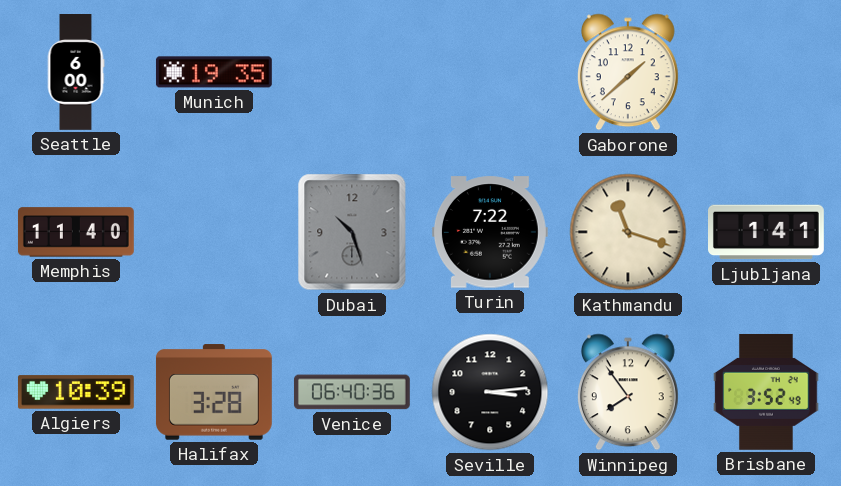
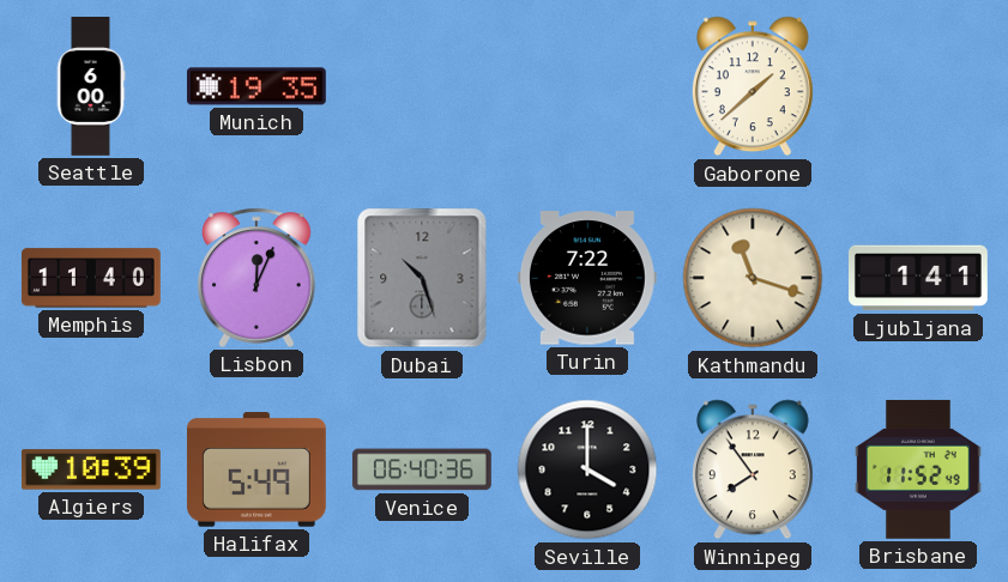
Lisbon: none -> 12:04
Halifax: 3:28 -> 5:49
Seville: 3:14 -> 4:00
Brisbane: 3:52 -> 11:52
